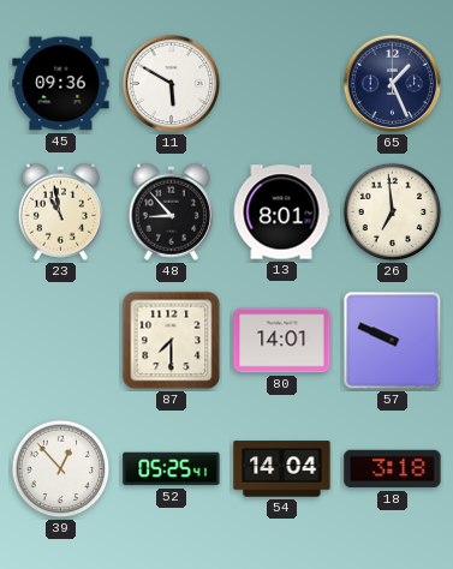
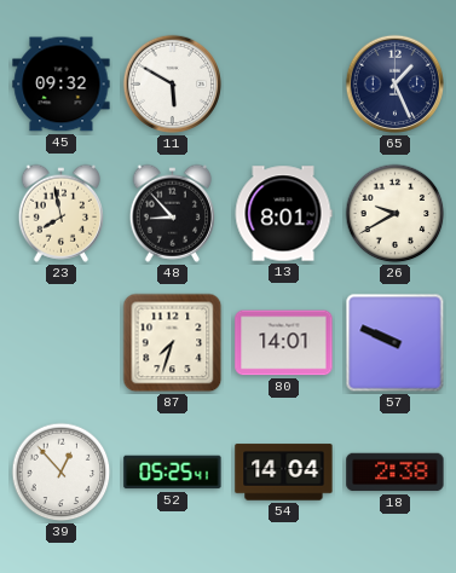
45: 09:36 -> 09:32
23: 10:58 -> 7:58
26: 6:59 -> 9:40
87: 7:30 -> 7:33
18: 3:18 -> 2:38
